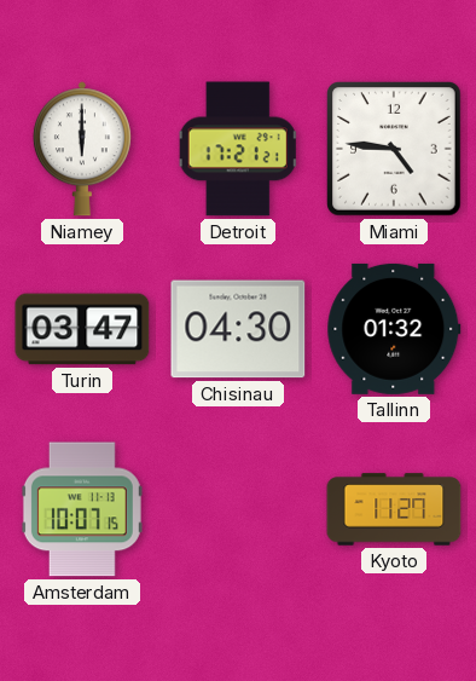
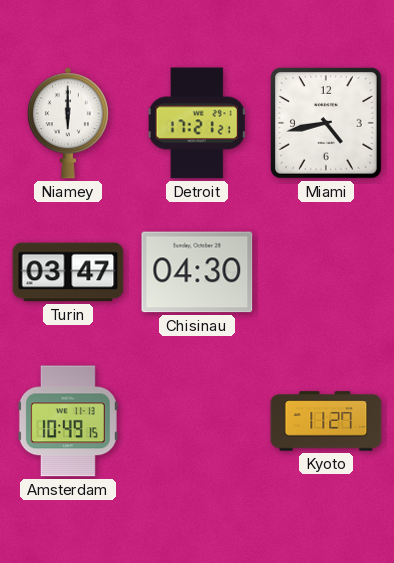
Miami: 4:46 -> 4:43
Tallinn: 01:32 -> none
Amsterdam: 10:07 -> 10:49
